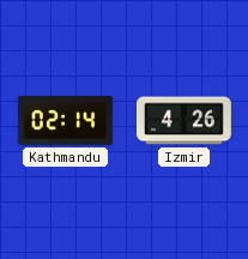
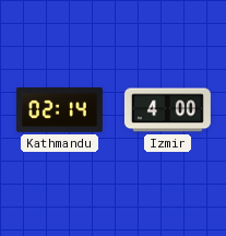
Izmir: 4:26 -> 4:00
